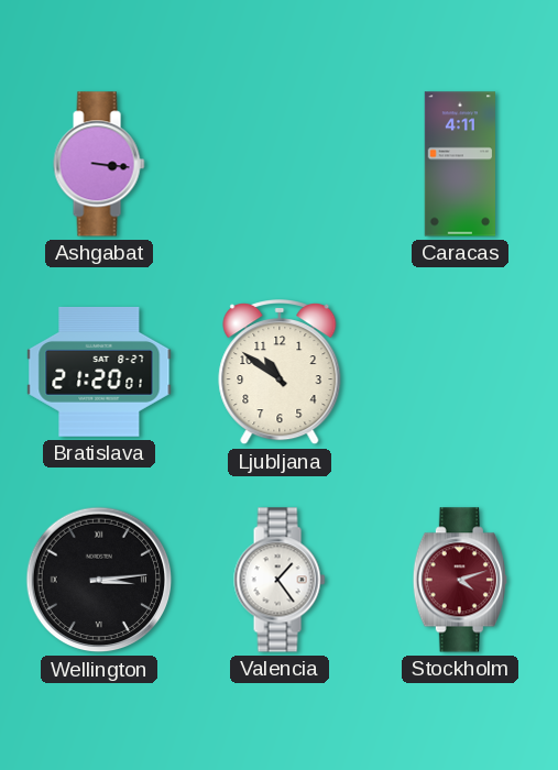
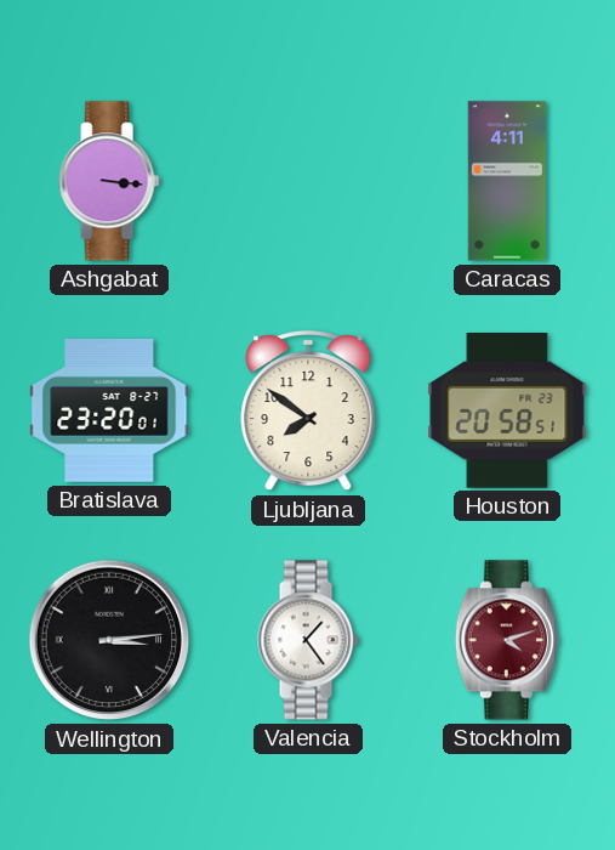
Bratislava: 21:20 -> 23:20
Ljubljana: 10:51 -> 7:51
Houston: none -> 20:58
